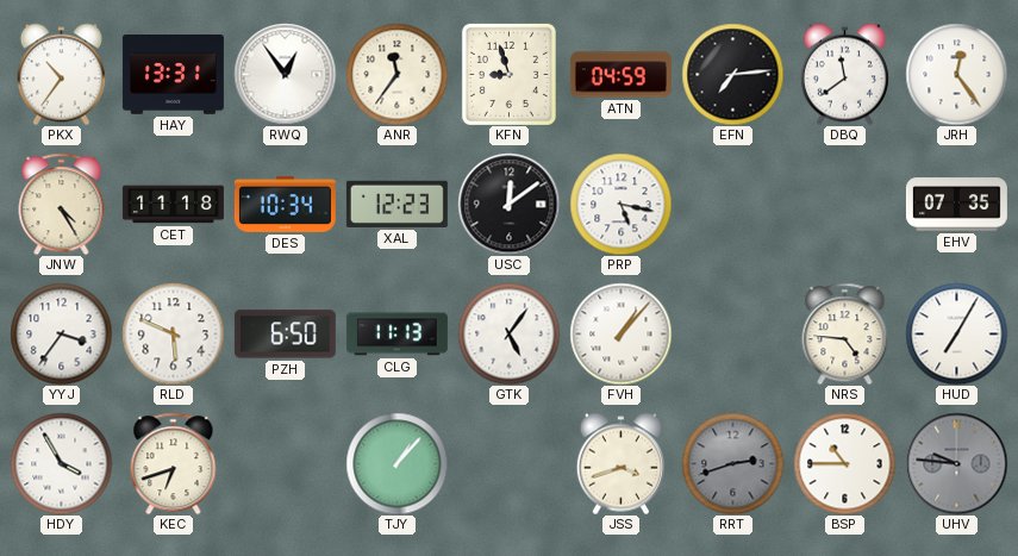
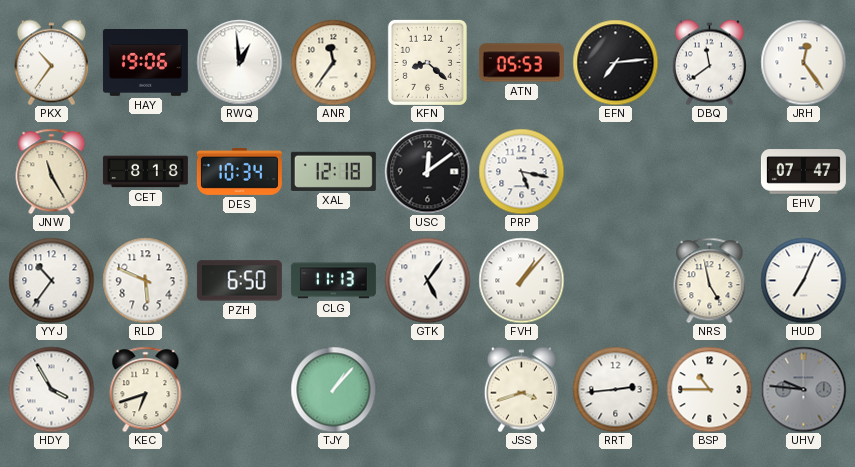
HAY: 13:31 -> 19:06
RWQ: 12:54 -> 12:59
KFN: 8:57 -> 8:22
ATN: 04:59 -> 05:53
JNW: 4:25 -> 11:25
CET: 11:18 -> 8:18
XAL: 12:23 -> 12:18
EHV: 07:35 -> 07:47
YYJ: 3:36 -> 10:36
NRS: 4:46 -> 4:58
HUD: 7:05 -> 7:04
RRT: 2:42 -> 2:44
RRT dial: grey -> white
